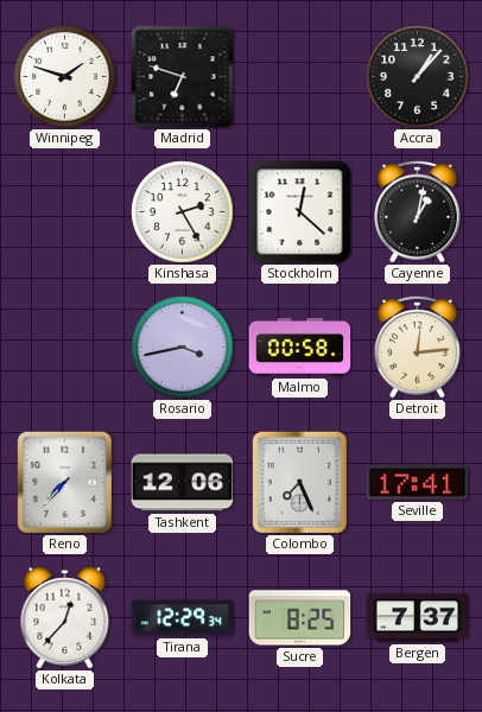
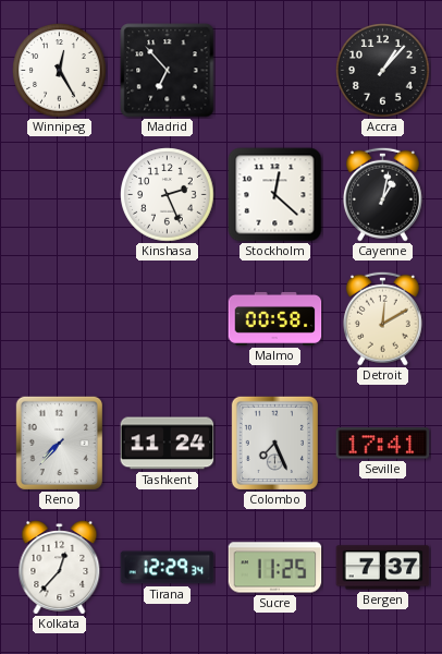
Winnipeg: 1:48 -> 12:25
Madrid: 6:48 -> 6:53
Kinshasa: 2:25 -> 2:26
Rosario: 3:43 -> none
Detroit: 12:14 -> 12:10
Tashkent: 12:06 -> 11:24
Sucre: 8:25 -> 11:25
